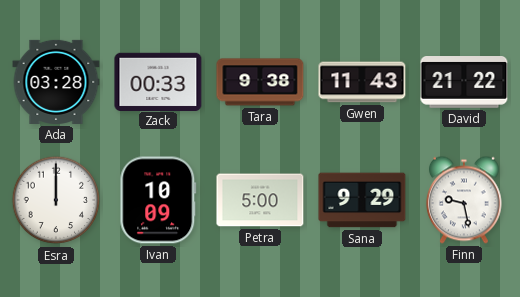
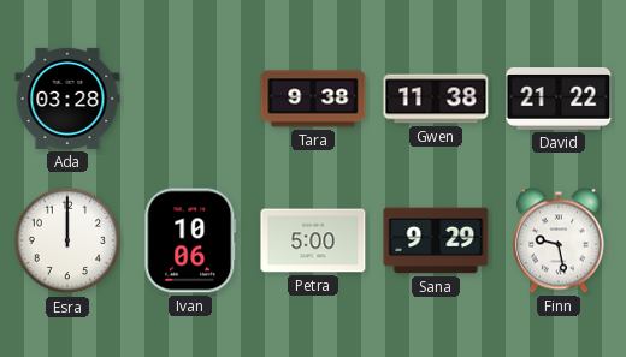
Zack: 00:33 -> none
Gwen: 11:43 -> 11:38
Ivan: 10:09 -> 10:06
